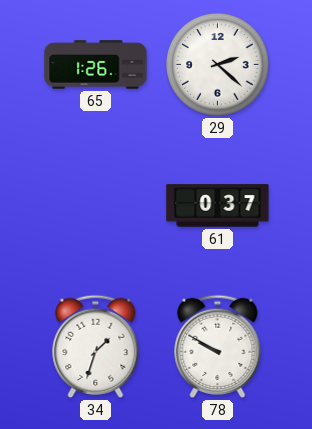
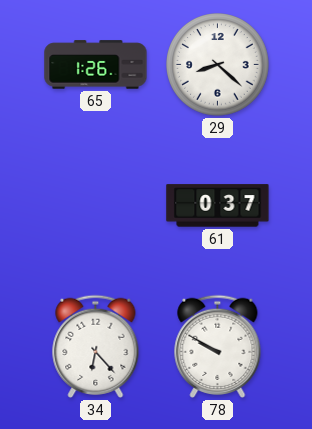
29: 2:22 -> 8:22
34: 1:33 -> 6:23
